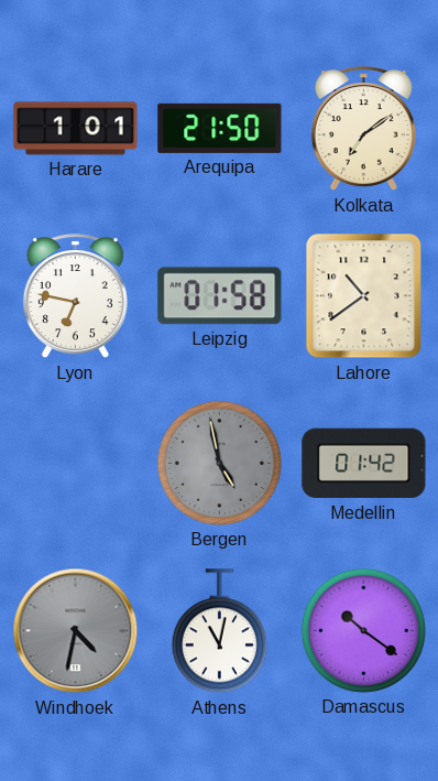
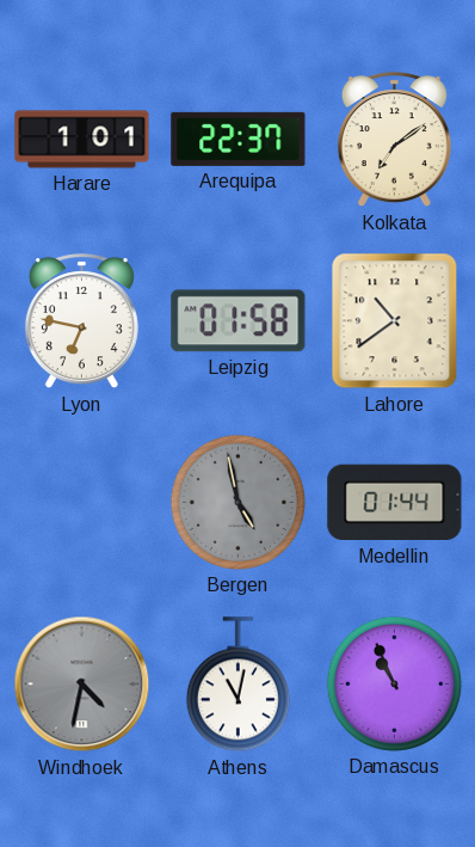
Arequipa: 21:50 -> 22:37
Medellin: 01:42 -> 01:44
Damascus: 10:21 -> 10:56
